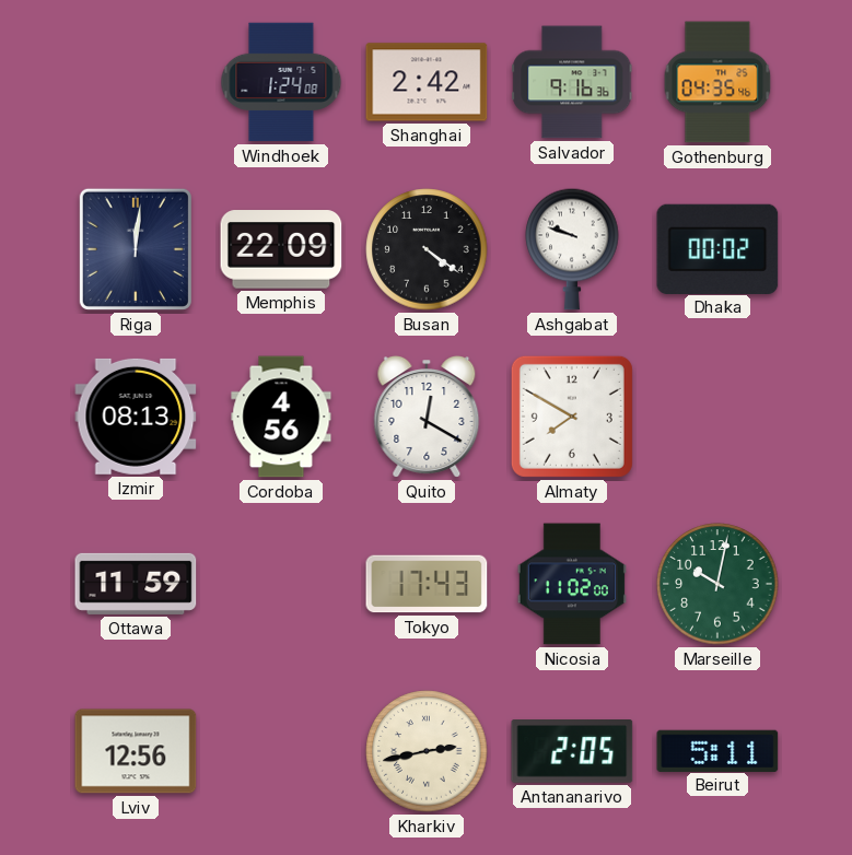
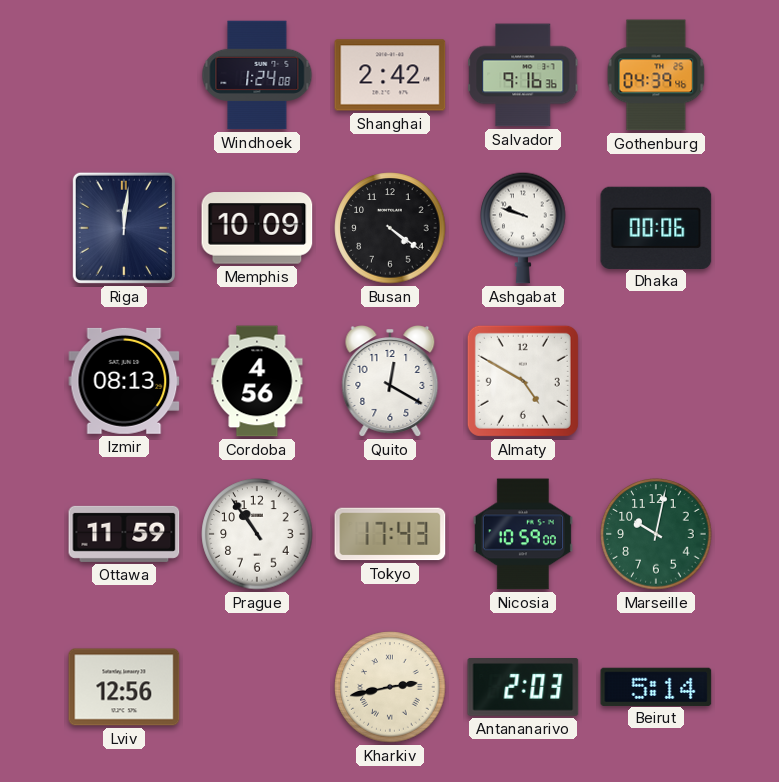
Gothenburg: 04:35 -> 04:39
Memphis: 22:09 -> 10:09
Dhaka: 00:02 -> 00:06
Almaty: 7:50 -> 4:50
Prague: none -> 10:54
Nicosia: 11:02 -> 10:59
Antananarivo: 2:05 -> 2:03
Beirut: 5:11 -> 5:14
